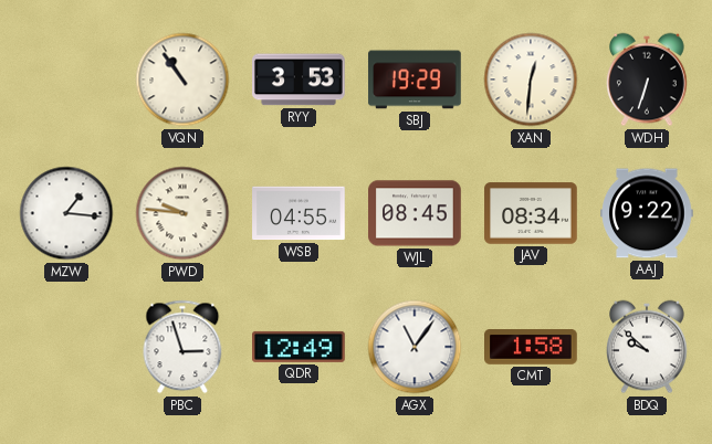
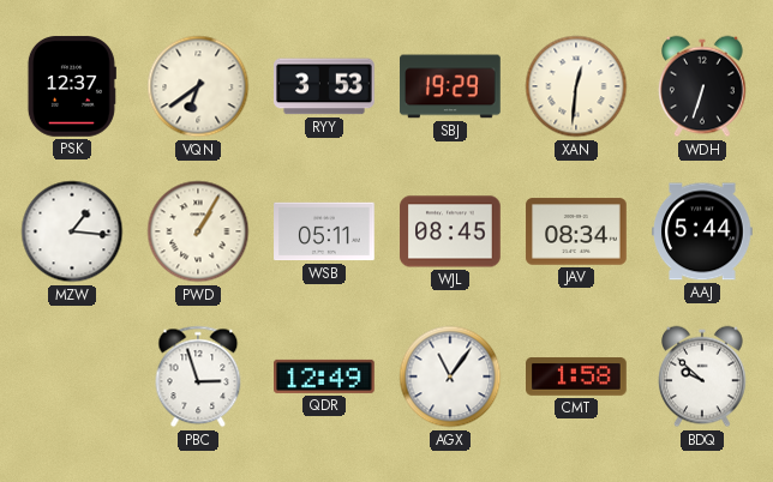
PSK: none -> 12:37
VQN: 10:54 -> 6:39
PWD: 9:46 -> 1:05
WSB: 04:55 -> 05:11
AAJ: 9:22 -> 5:44
